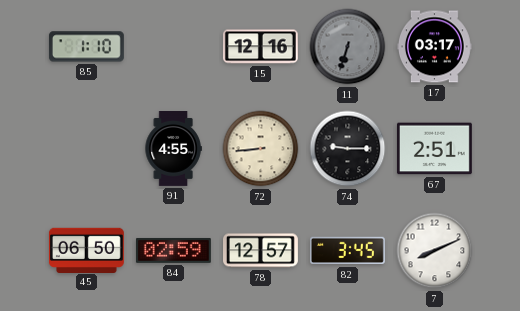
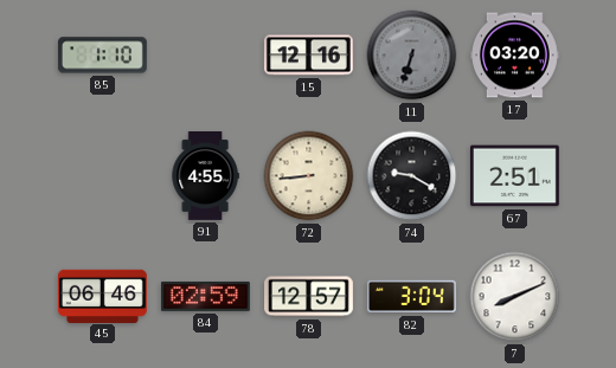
17: 03:17 -> 03:20
74: 9:15 -> 9:20
45: 06:50 -> 06:46
82: 3:45 -> 3:04
